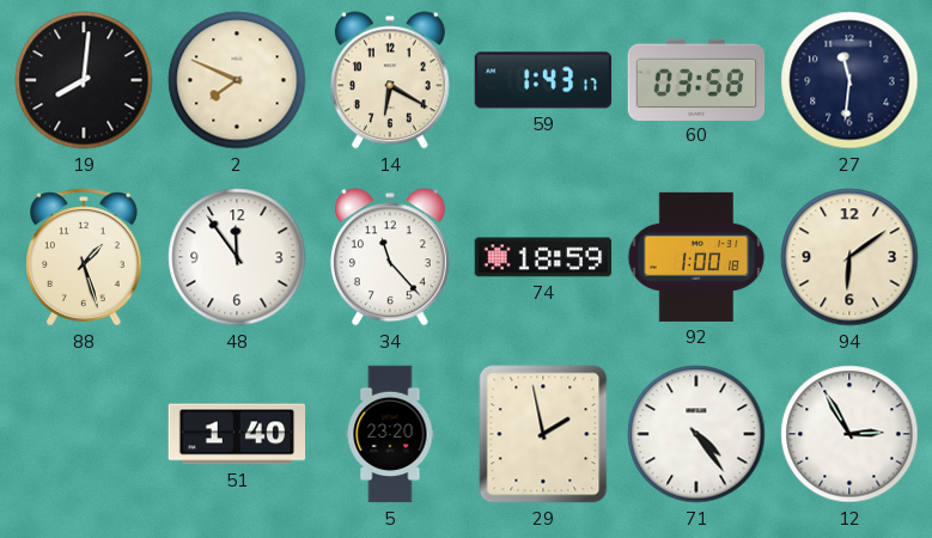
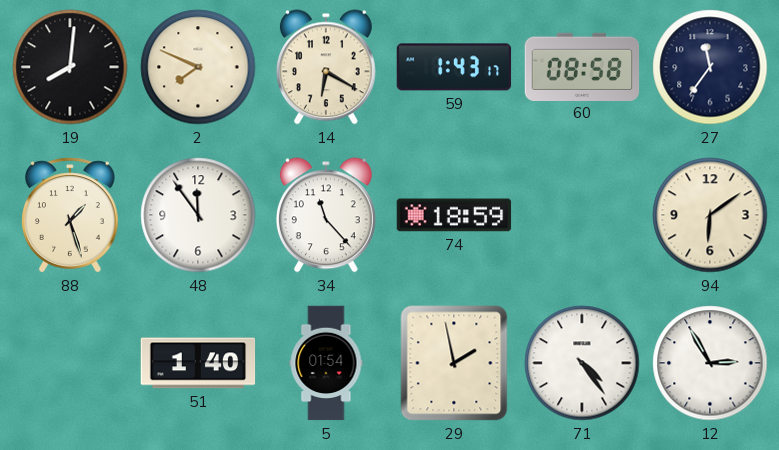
60: 03:58 -> 08:58
27: 11:31 -> 11:36
92: 1:00 -> none
5: 23:20 -> 01:54
